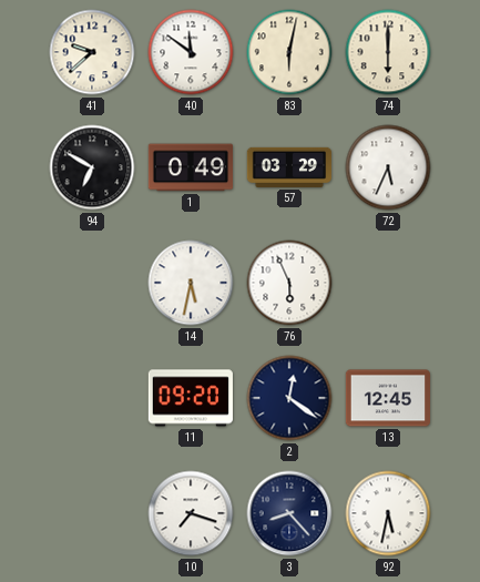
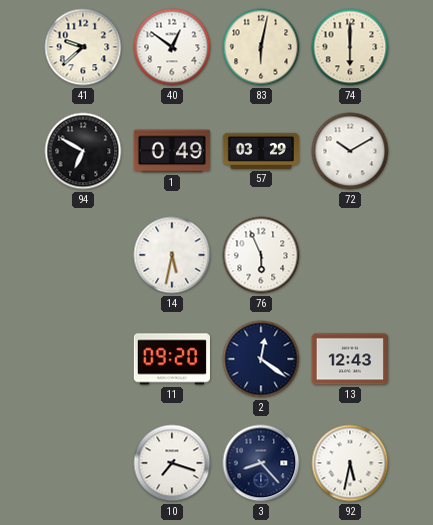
40: 11:51 -> 12:51
72: 5:34 -> 10:10
13: 12:45 -> 12:43
